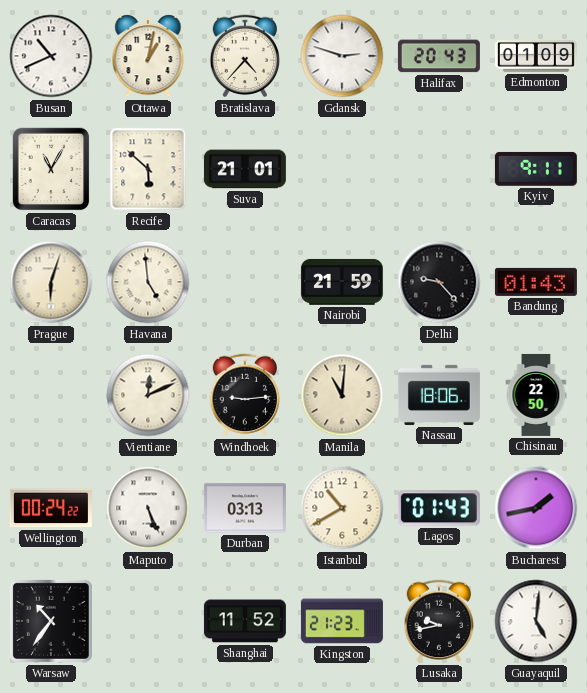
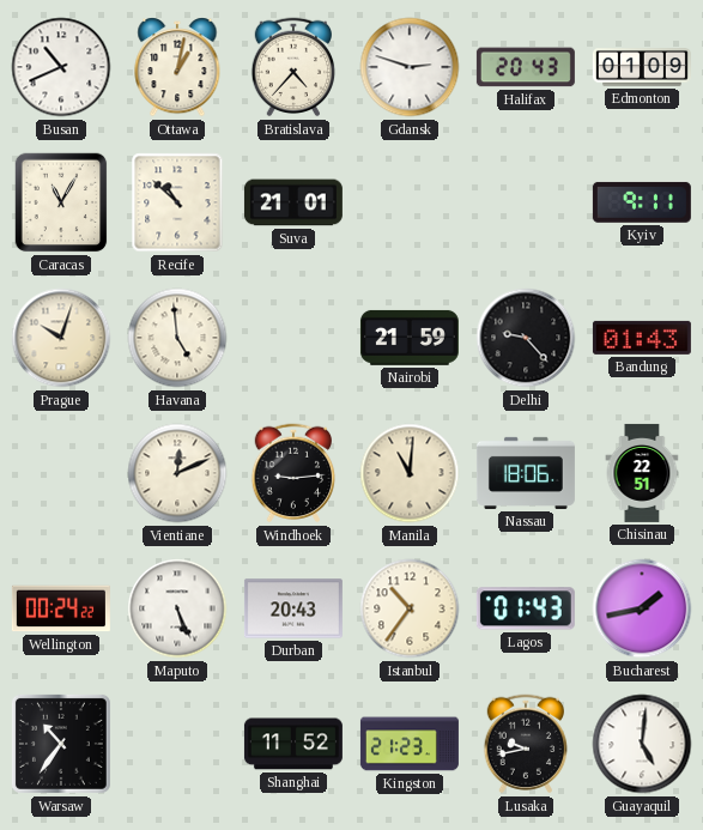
Recife: 5:52 -> 10:52
Prague: 6:03 -> 10:03
Chisinau: 22:50 -> 22:51
Durban: 03:13 -> 20:43
Istanbul: 10:40 -> 10:36
